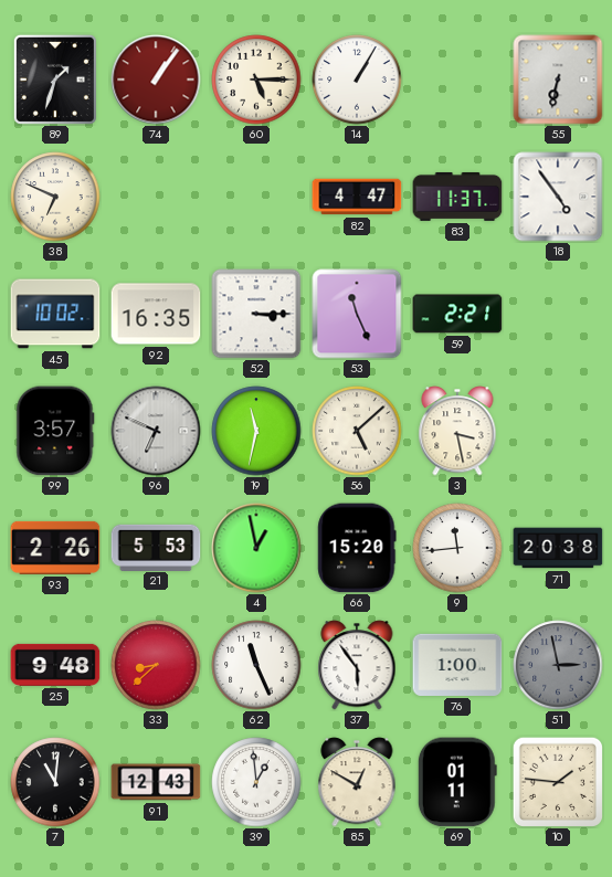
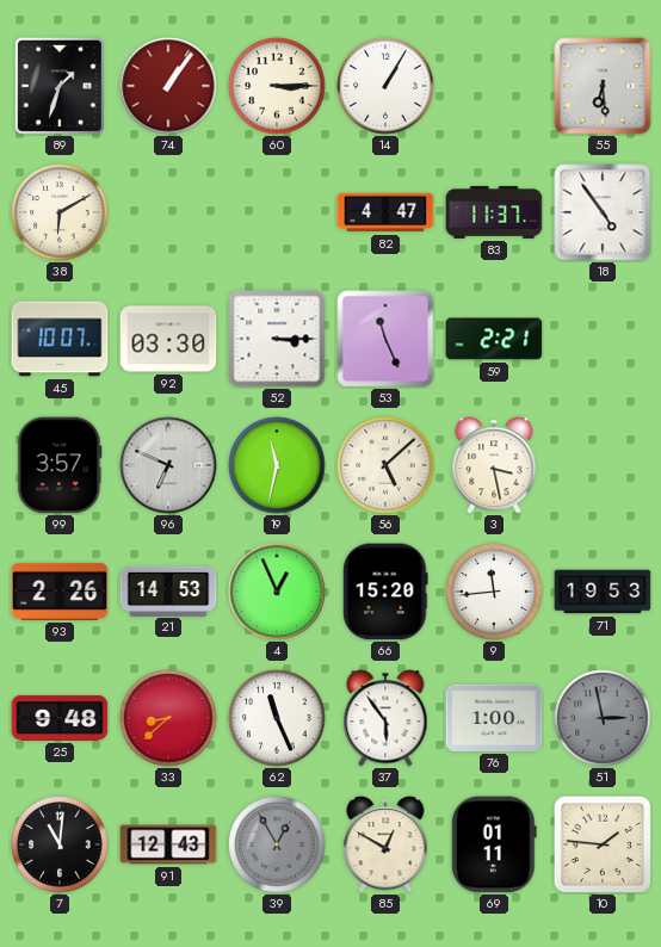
60: 5:15 -> 3:15
55: 6:32 -> 6:29
38: 6:49 -> 6:10
45: 10:02 -> 10:07
92: 16:35 -> 03:30
21: 5:53 -> 14:53
4: 12:58 -> 12:56
71: 20:38 -> 19:53
39: 12:59 -> 12:55
39 dial: white -> grey
